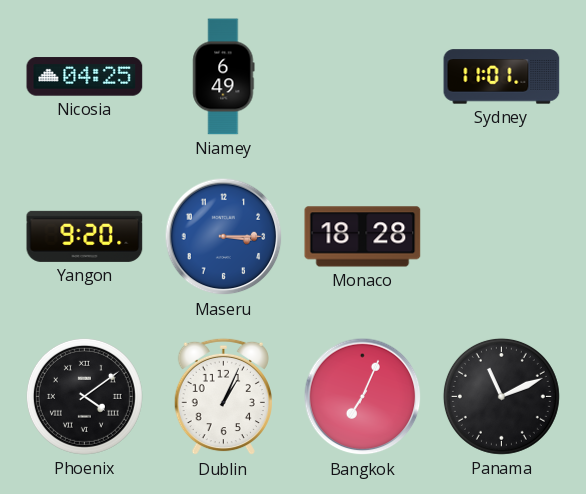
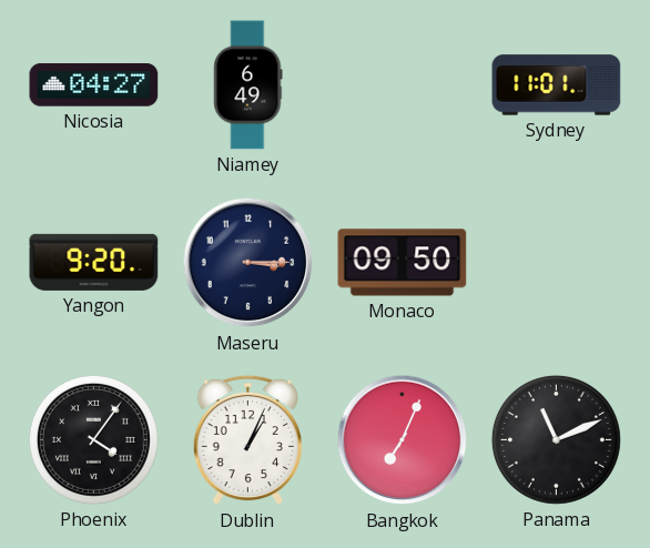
Nicosia: 04:25 -> 04:27
Maseru dial: blue -> navy
Monaco: 18:28 -> 09:50
Phoenix: 4:09 -> 4:06
